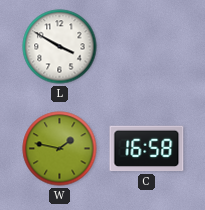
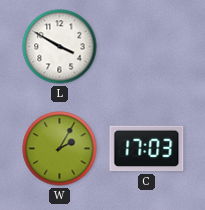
W: 1:47 -> 2:05
C: 16:58 -> 17:03
